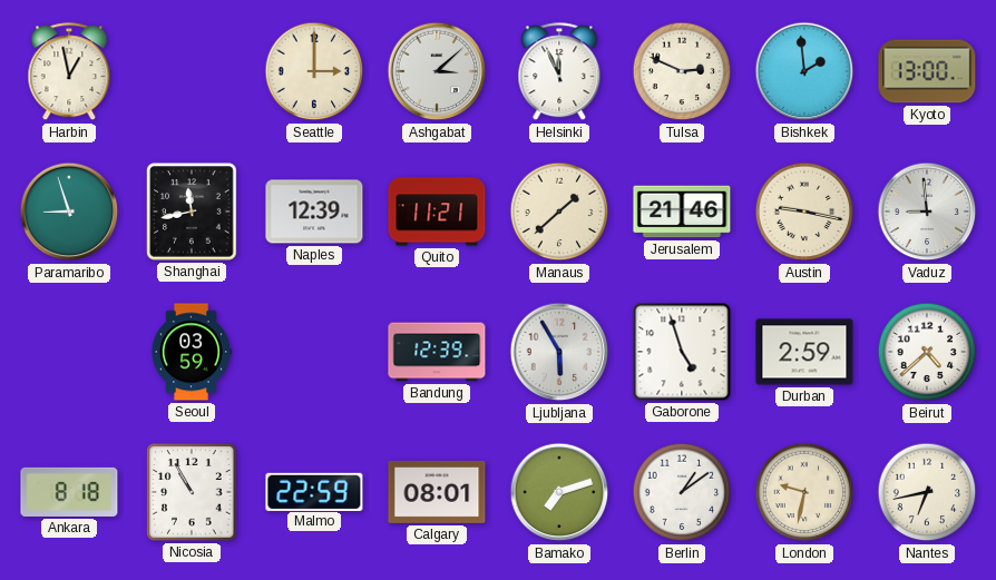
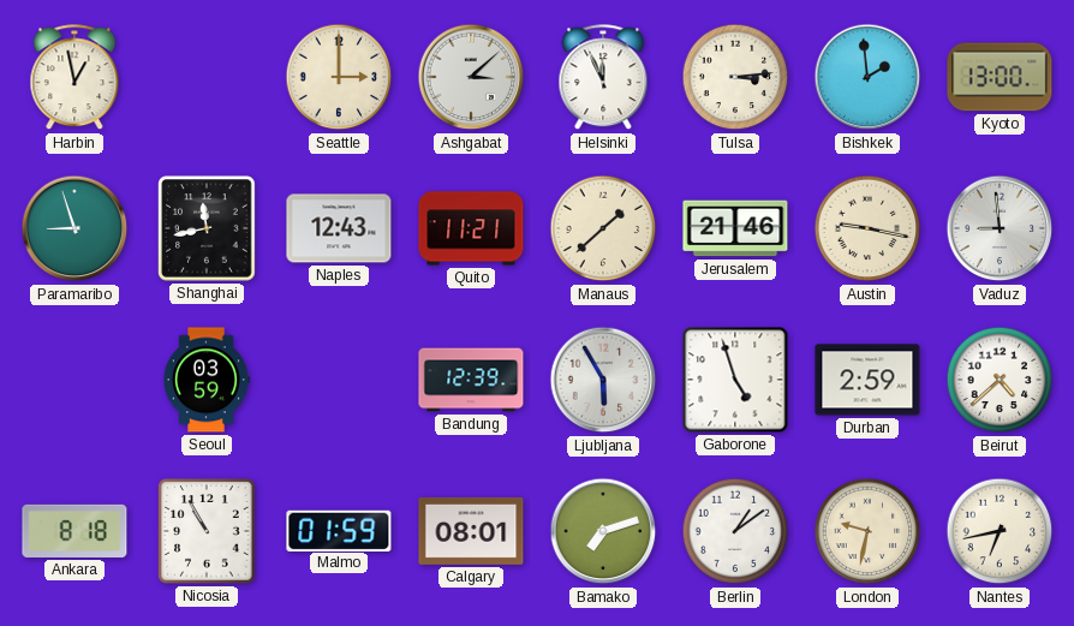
Tulsa: 2:49 -> 3:14
Naples: 12:39 -> 12:43
Malmo: 22:59 -> 01:59
